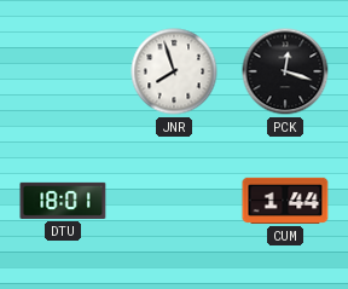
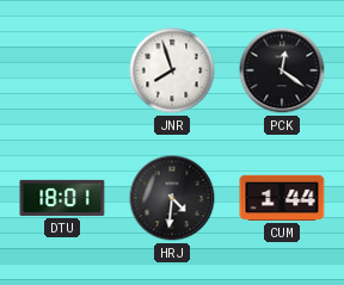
PCK: 12:18 -> 12:21
HRJ: none -> 4:31
